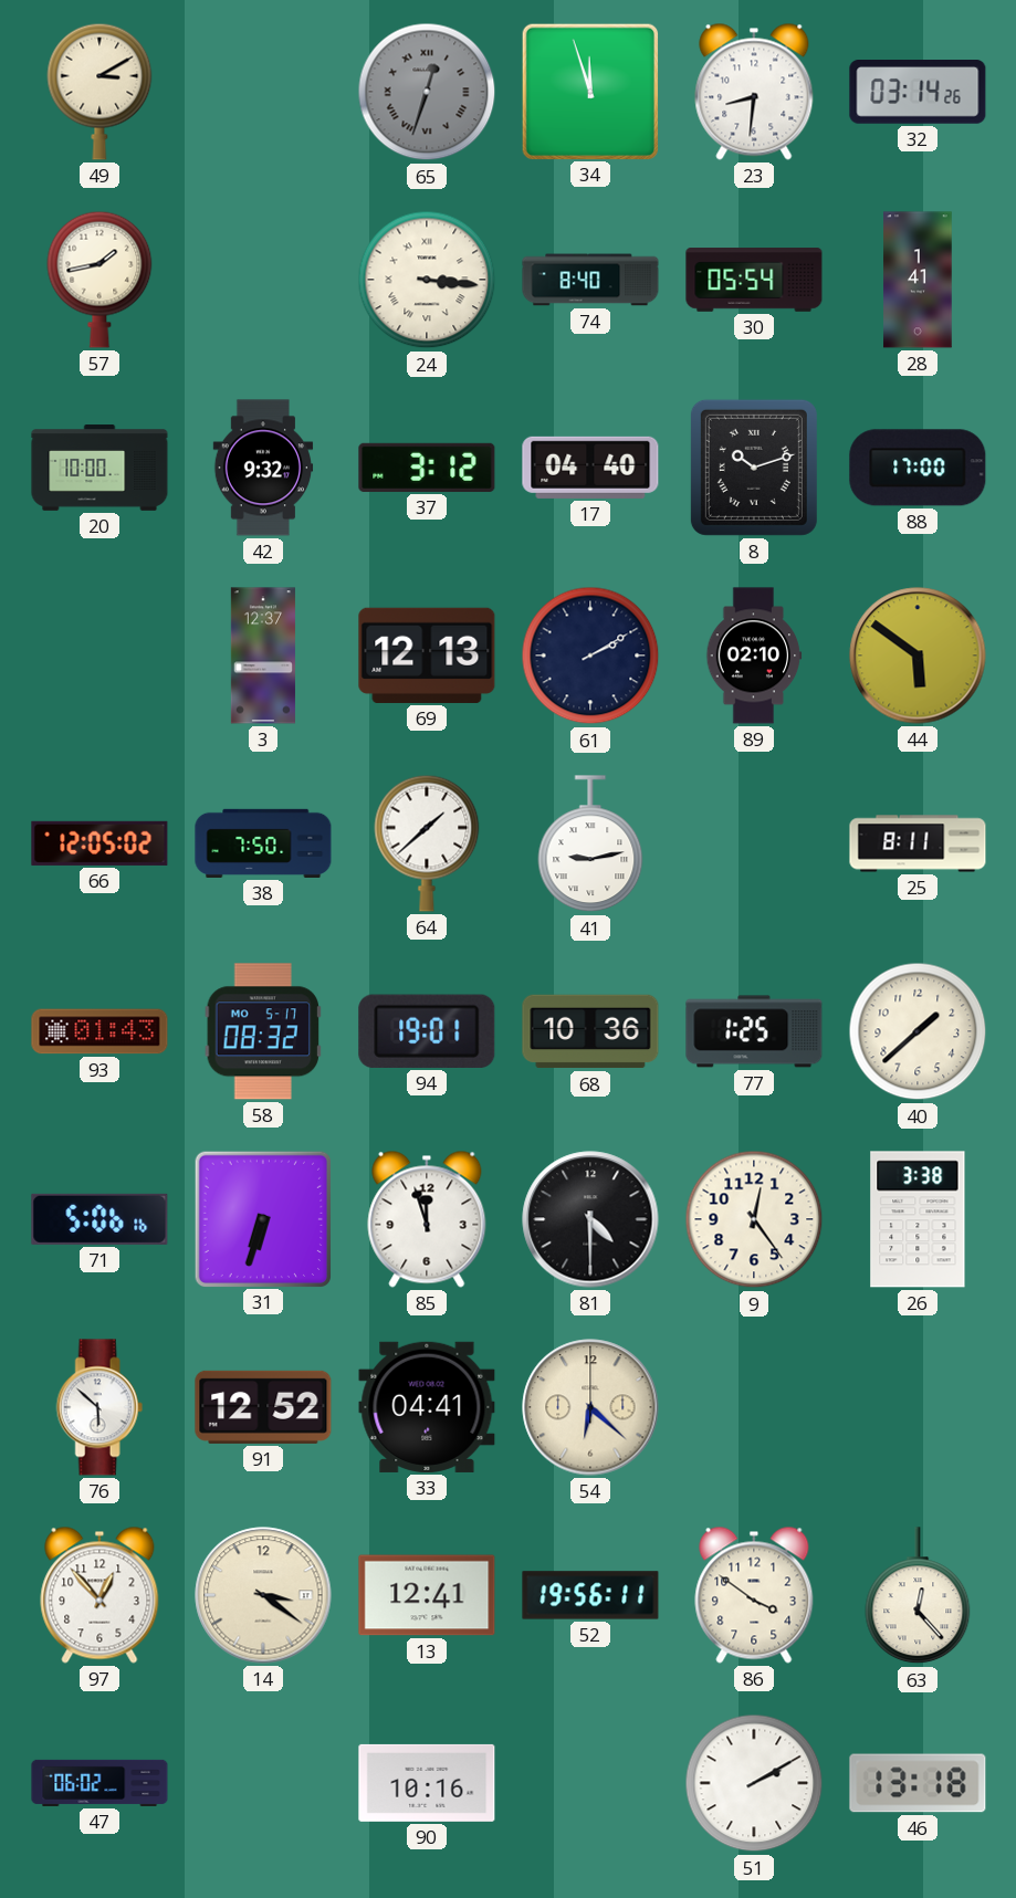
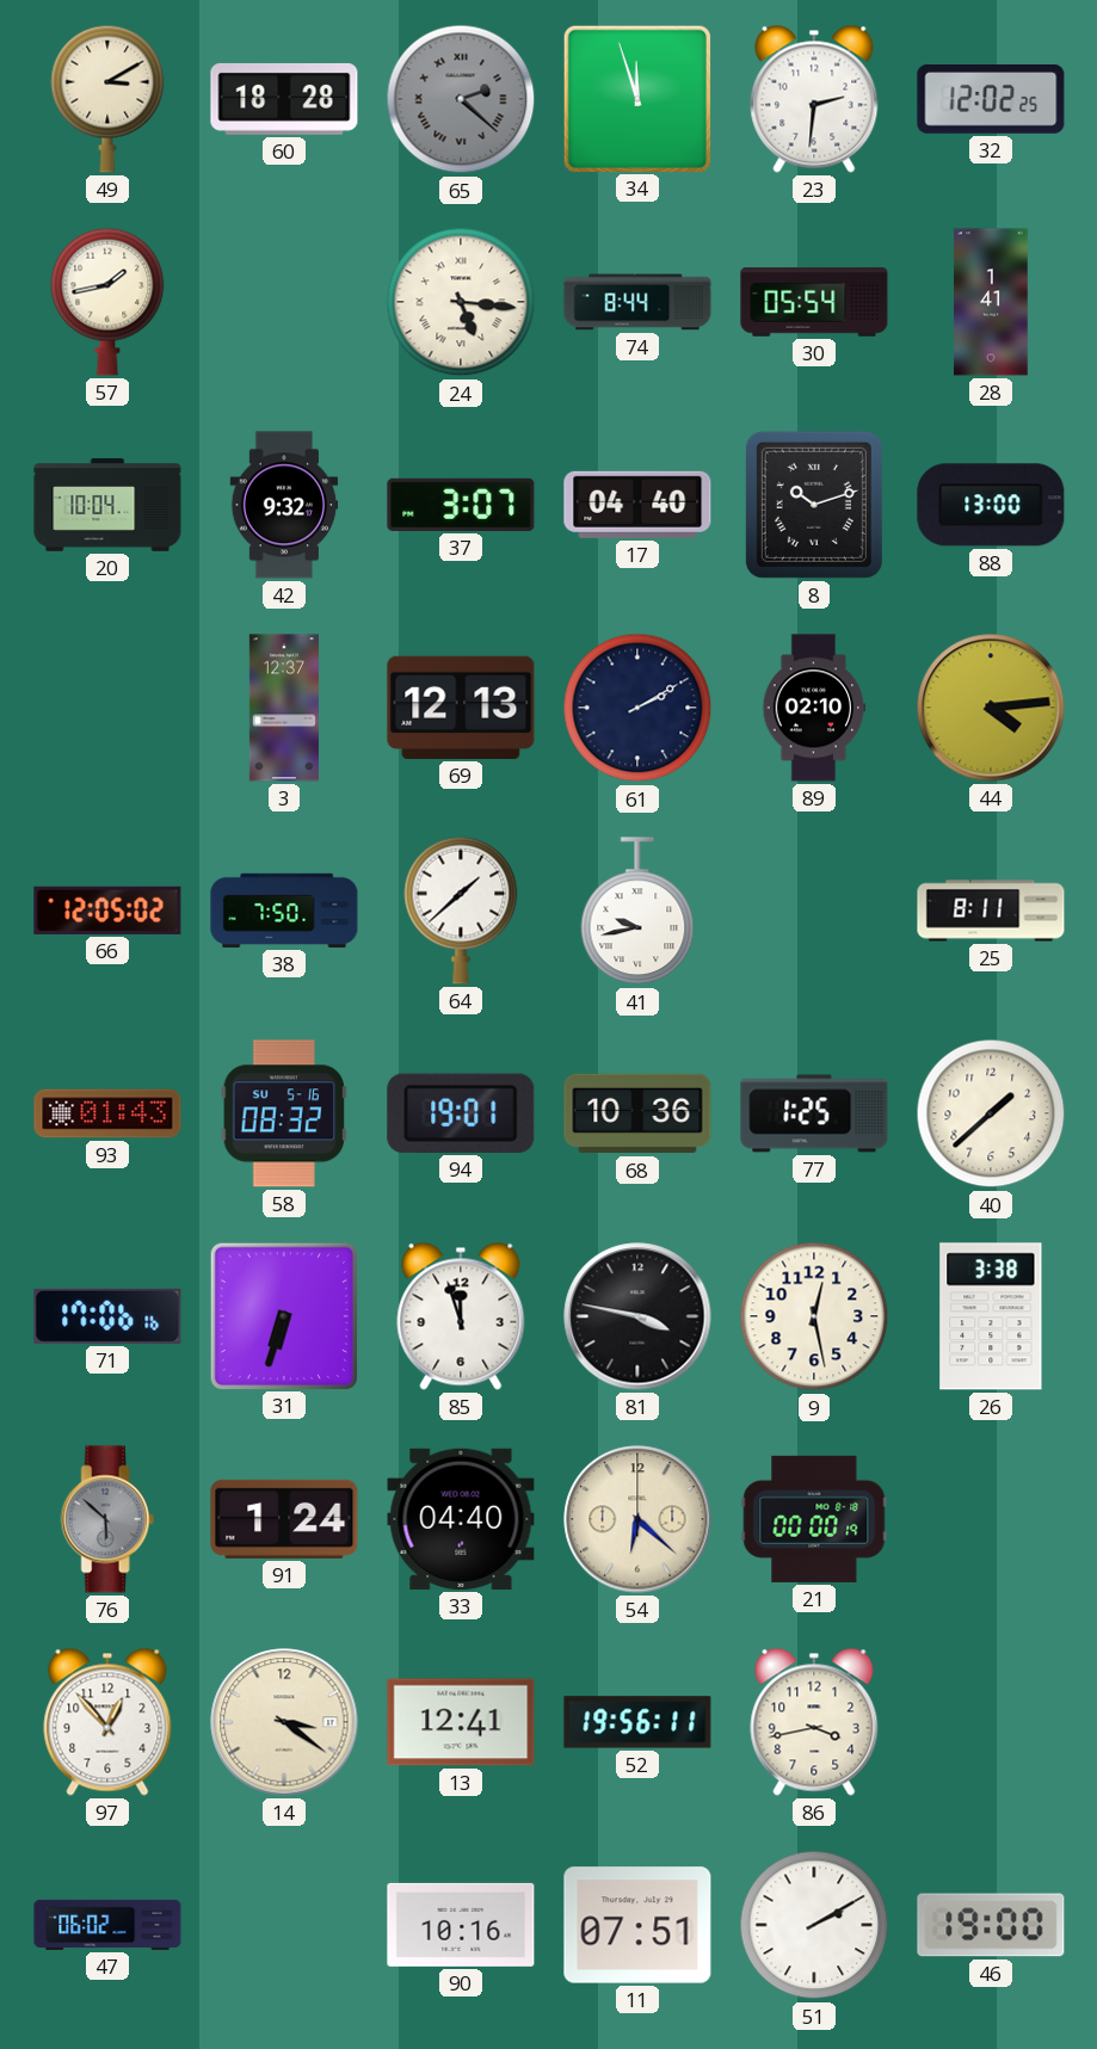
60: none -> 18:28
65: 12:33 -> 2:22
23: 8:31 -> 2:31
32: 03:14 -> 12:02
24: 3:16 -> 5:16
74: 8:40 -> 8:44
20: 10:00 -> 10:04
37: 3:12 -> 3:07
88: 17:00 -> 13:00
44: 5:51 -> 4:14
41: 9:13 -> 9:43
58 date: MO 5-17 -> SU 5-16
71: 5:06 -> 17:06
81: 4:30 -> 3:47
9: 12:24 -> 12:28
76 dial: white -> grey
91: 12:52 -> 1:24
33: 04:41 -> 04:40
21: none -> 00:00
86: 3:51 -> 3:43
63: 12:23 -> none
11: none -> 07:51
46: 13:18 -> 19:00
